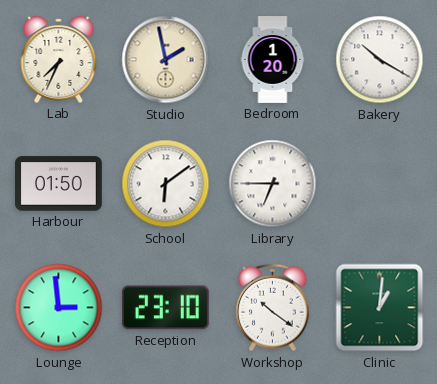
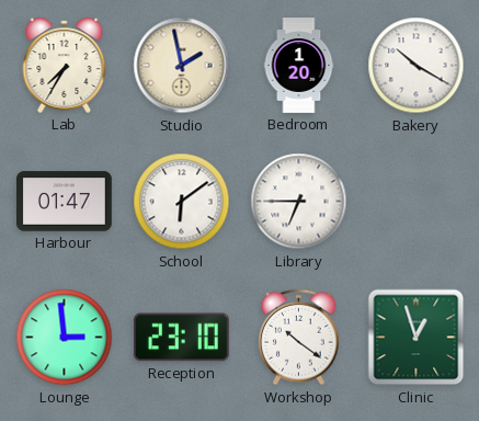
Lab: 7:34 -> 7:35
Harbour: 01:50 -> 01:47
Clinic: 1:01 -> 12:57
